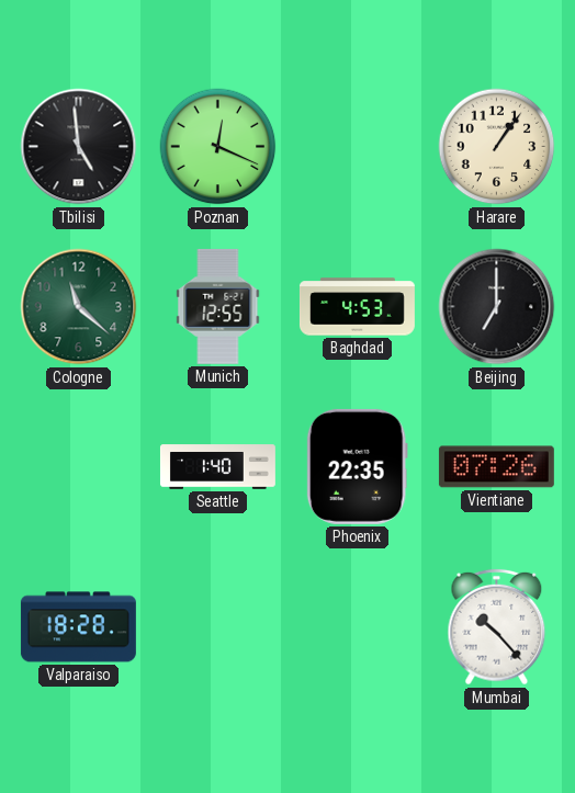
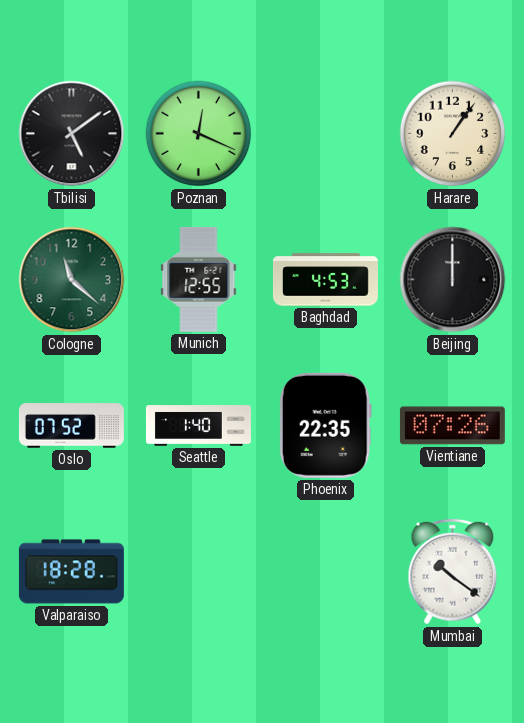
Tbilisi: 4:59 -> 5:09
Beijing: 7:00 -> 12:00
Oslo: none -> 07:52
Mumbai: 10:23 -> 10:21
